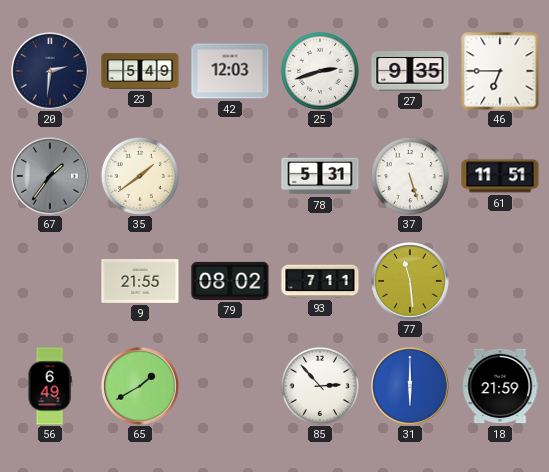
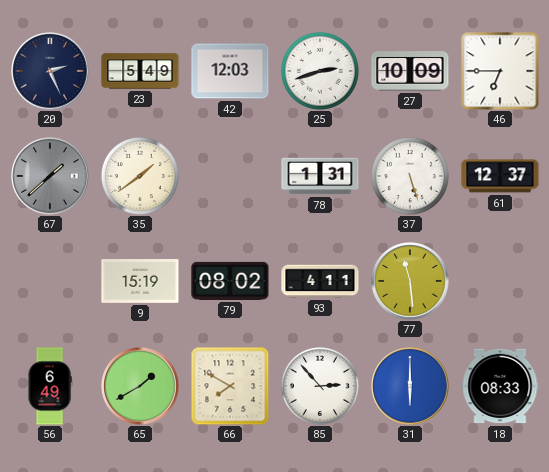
20: 2:31 -> 2:26
27: 9:35 -> 10:09
67: 1:36 -> 1:38
78: 5:31 -> 1:31
61: 11:51 -> 12:37
9: 21:55 -> 15:19
93: 7:11 -> 4:11
66: none -> 7:50
18: 21:59 -> 08:33
